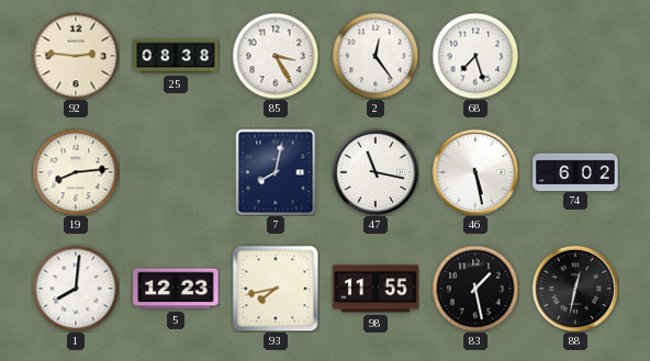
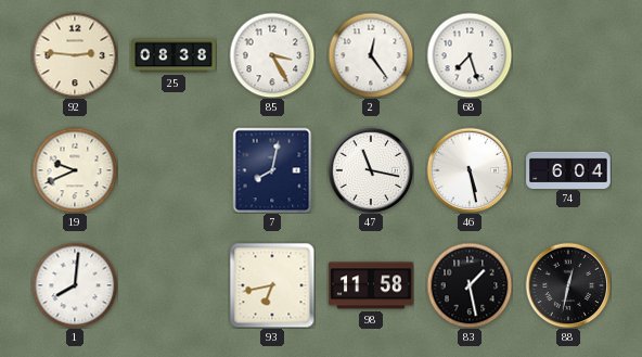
19: 8:14 -> 9:41
74: 6:02 -> 6:04
5: 12:23 -> none
93: 7:43 -> 6:43
98: 11:55 -> 11:58
